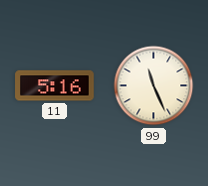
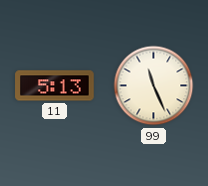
11: 5:16 -> 5:13
